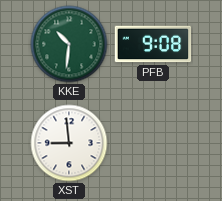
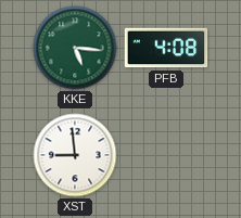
KKE: 10:31 -> 5:16
PFB: 9:08 -> 4:08
